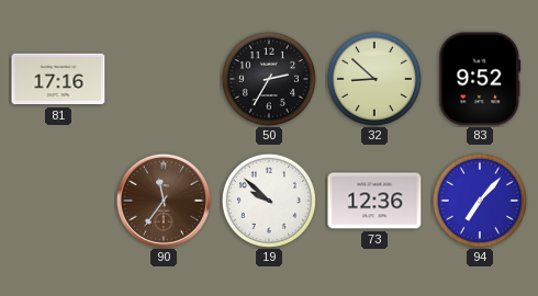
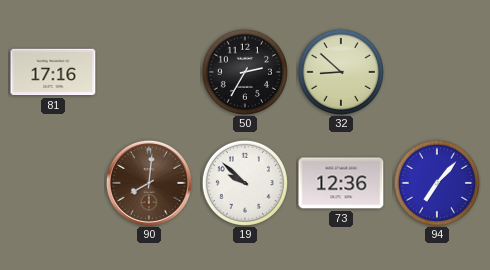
83: 9:52 -> none
90: 11:36 -> 8:01
